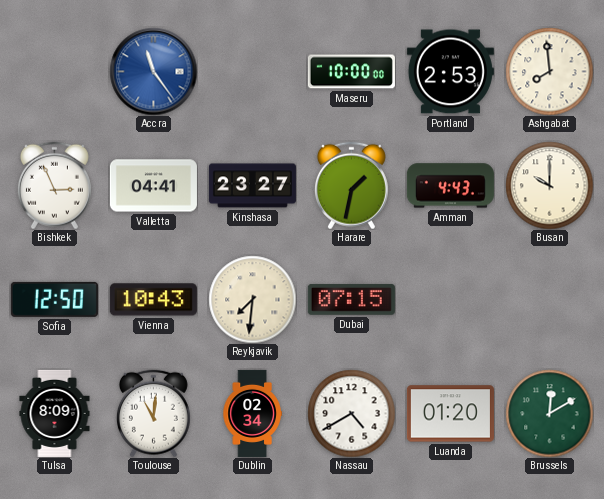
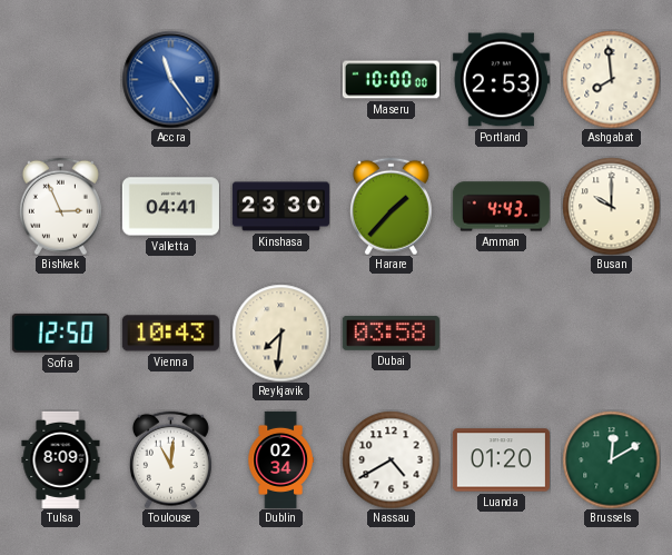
Kinshasa: 23:27 -> 23:30
Harare: 1:32 -> 1:37
Dubai: 07:15 -> 03:58
